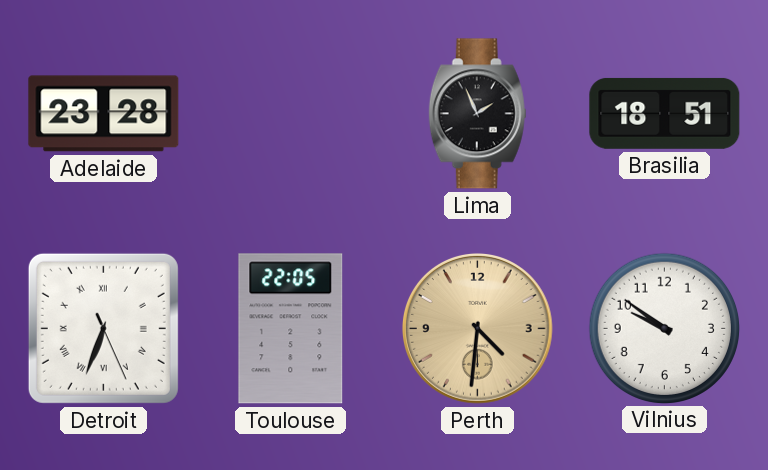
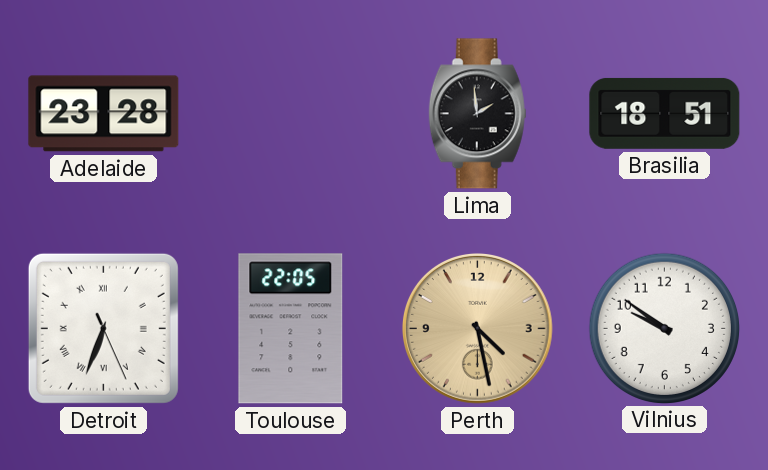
Lima: 1:56 -> 1:59
Perth: 4:31 -> 4:28
